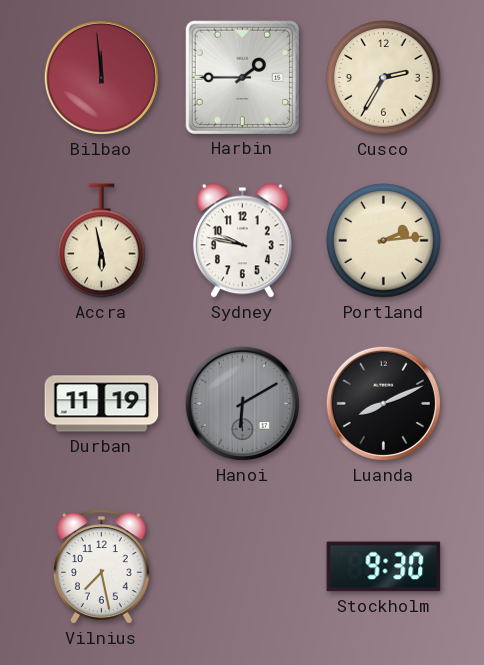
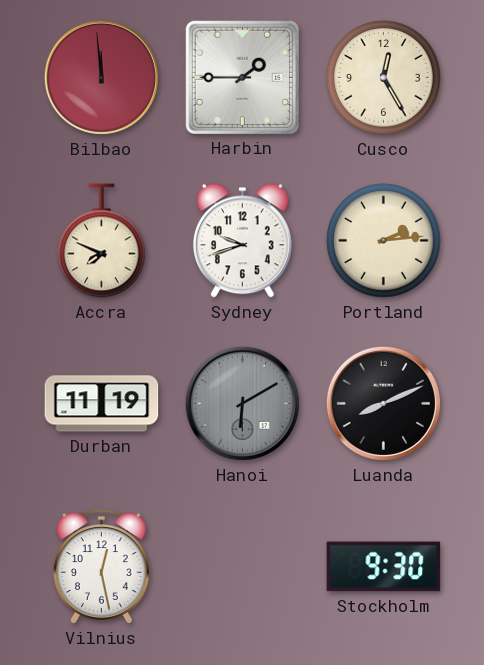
Cusco: 2:35 -> 12:25
Accra: 5:58 -> 7:49
Sydney: 9:47 -> 9:42
Vilnius: 7:28 -> 12:28
